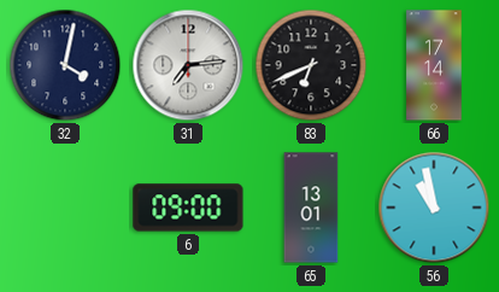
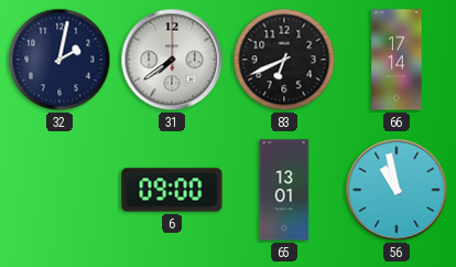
32: 4:02 -> 2:02
31: 7:14 -> 7:39
